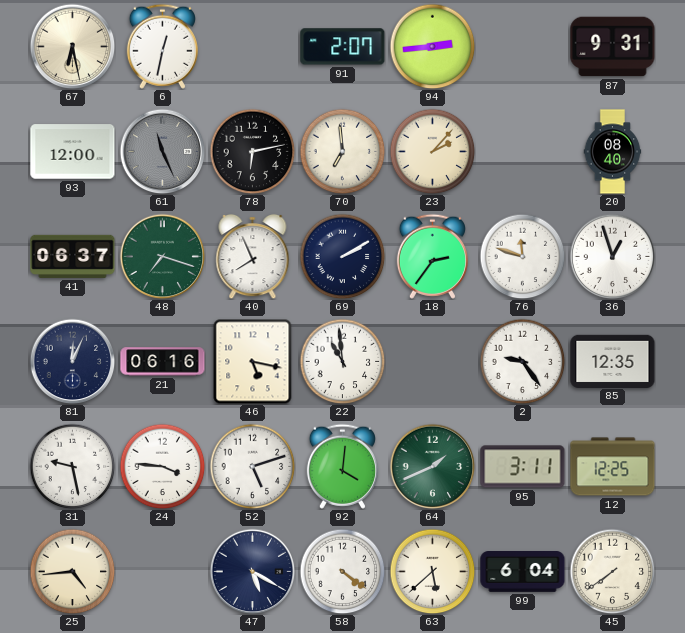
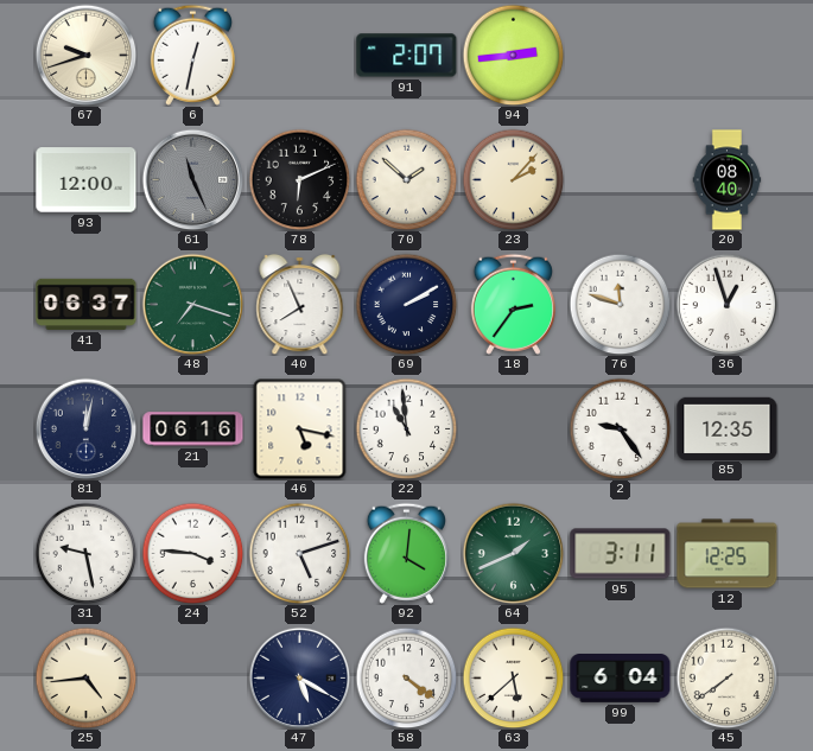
67: 6:28 -> 9:42
87: 9:31 -> none
78: 6:13 -> 6:11
70: 6:59 -> 1:52
81: 12:04 -> 12:02
